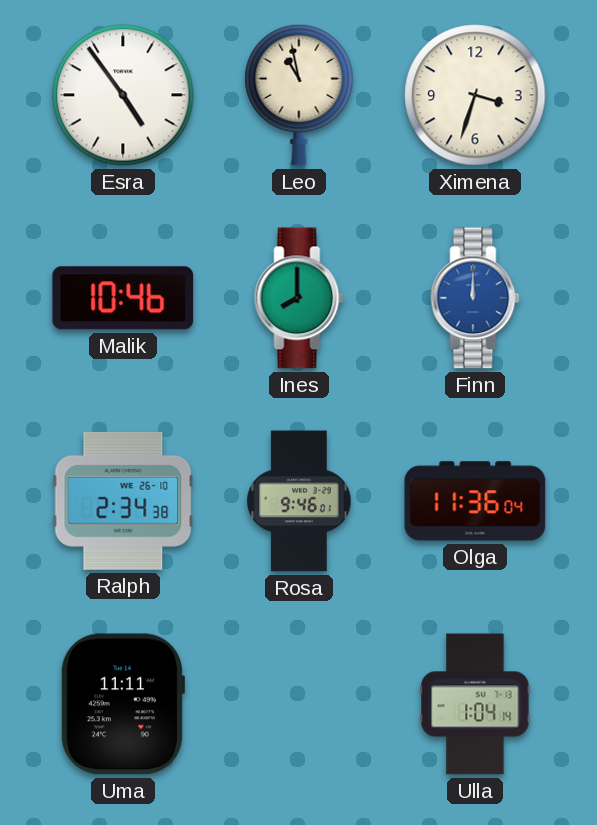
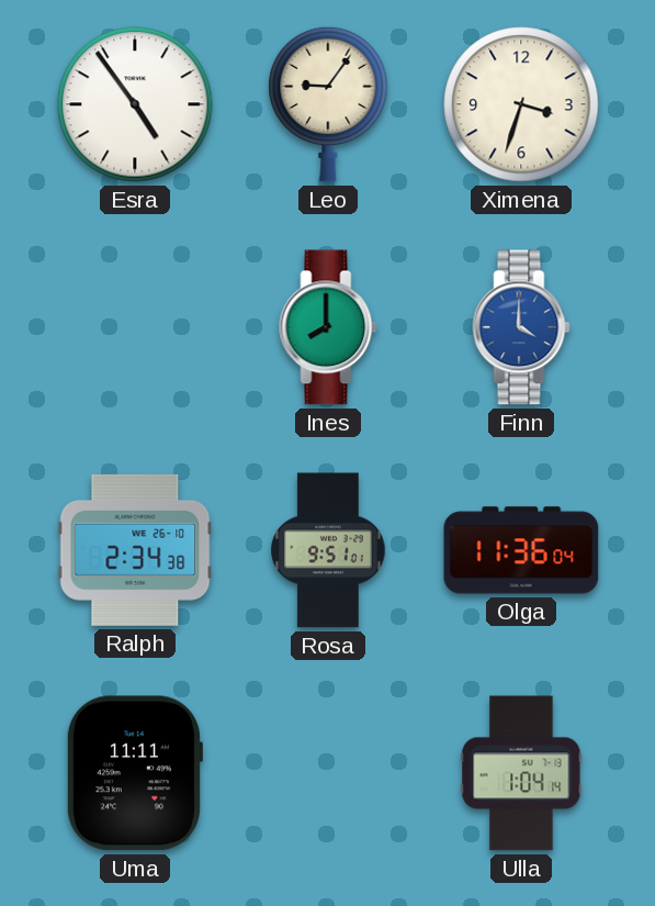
Leo: 10:58 -> 9:06
Malik: 10:46 -> none
Finn: 12:00 -> 4:00
Rosa: 9:46 -> 9:51
